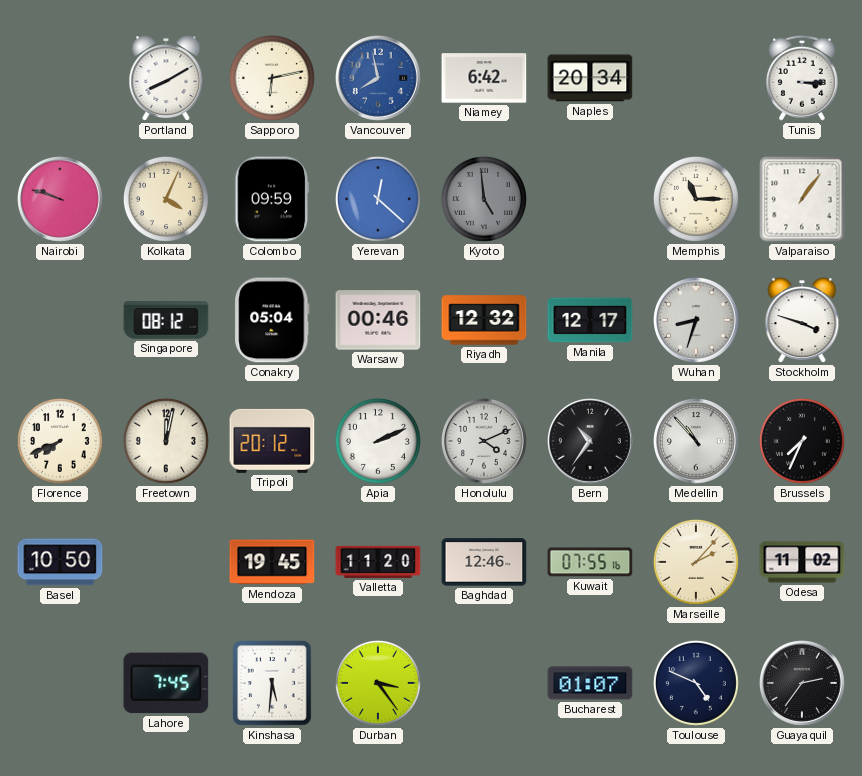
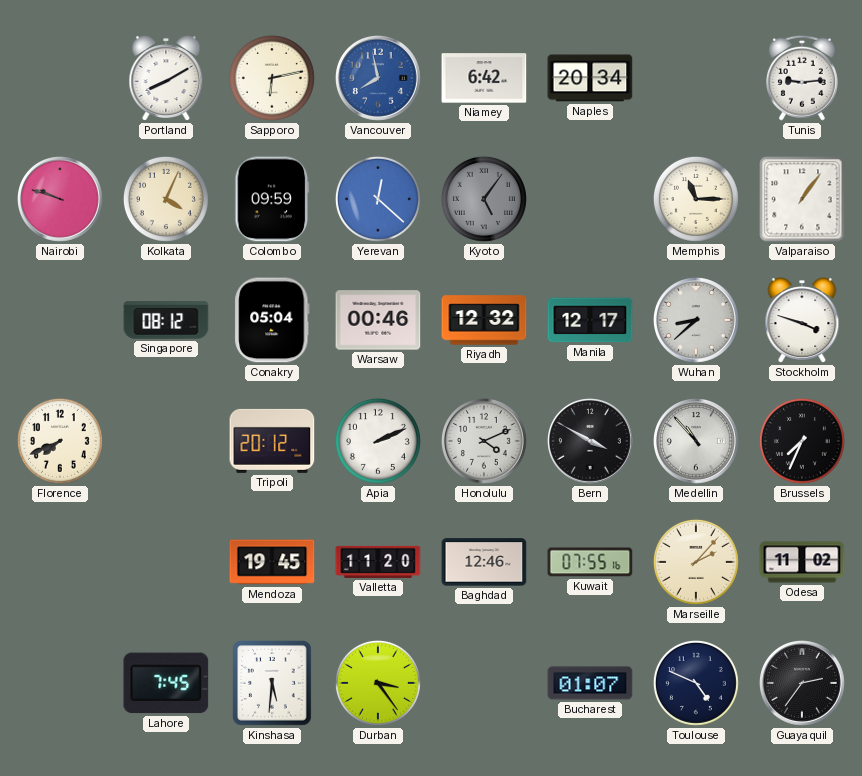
Tunis: 3:15 -> 9:14
Kyoto: 4:59 -> 5:06
Wuhan: 8:33 -> 8:38
Freetown: 12:02 -> none
Bern: 10:36 -> 3:50
Basel: 10:50 -> none
